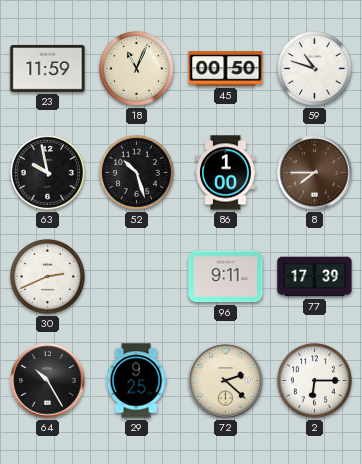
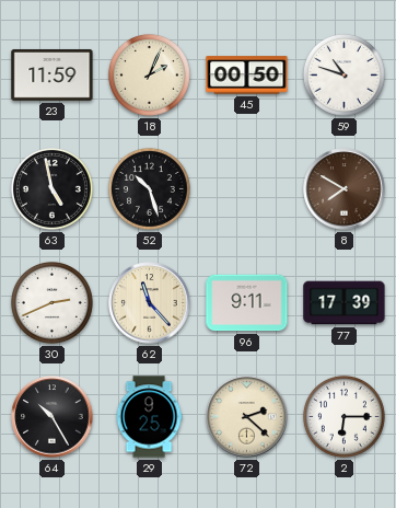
18: 11:04 -> 2:04
63: 9:58 -> 4:58
86: 1:00 -> none
8: 7:45 -> 7:50
62: none -> 11:23
